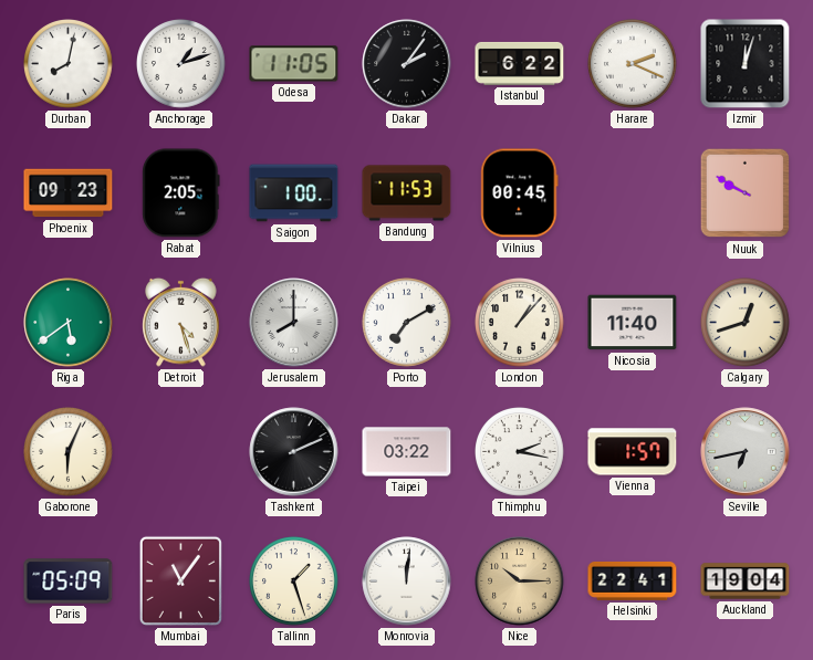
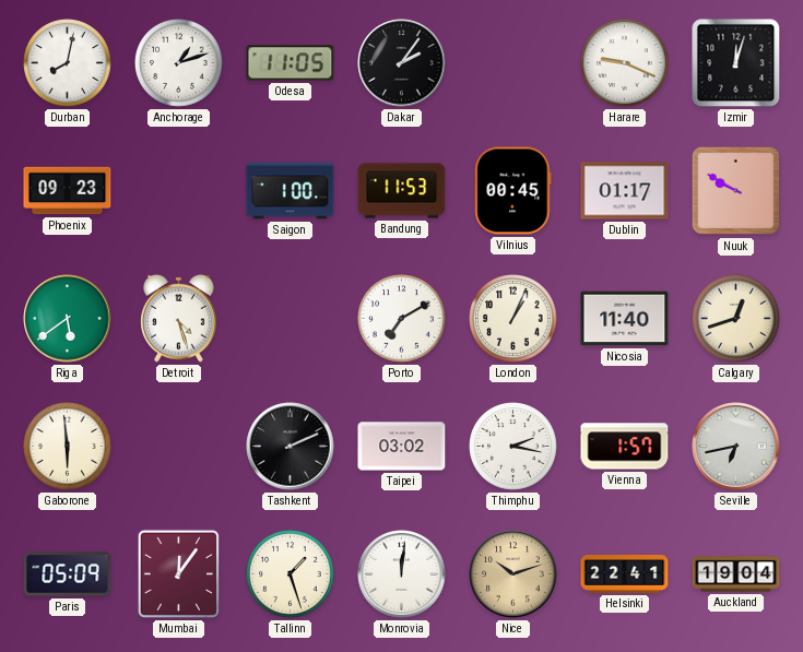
Istanbul: 6:22 -> none
Harare: 2:19 -> 9:19
Rabat: 2:05 -> none
Dublin: none -> 01:17
Jerusalem: 8:00 -> none
London: 1:07 -> 1:04
Gaborone: 6:04 -> 5:59
Taipei: 03:22 -> 03:02
Mumbai: 11:06 -> 12:06
Nice: 10:15 -> 10:12
